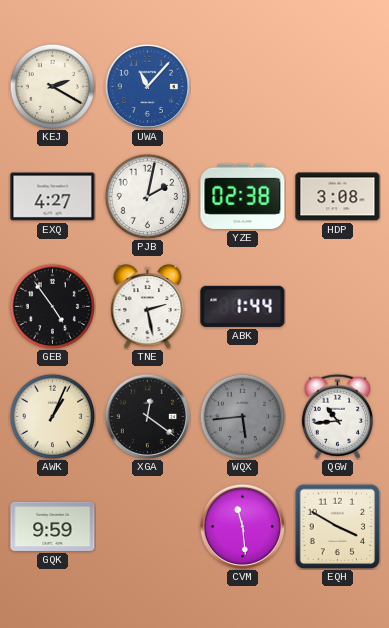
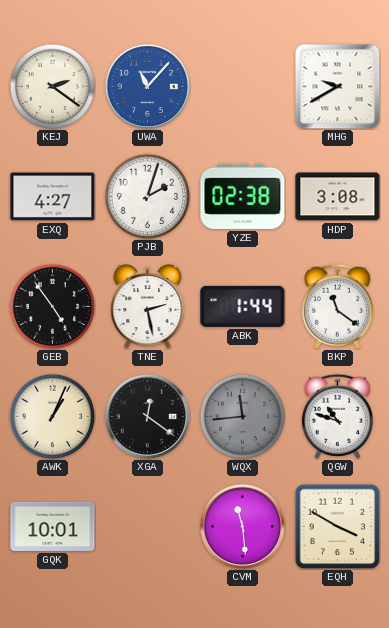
KEJ: 2:20 -> 2:21
MHG: none -> 9:40
PJB: 2:02 -> 2:03
BKP: none -> 11:21
WQX: 5:44 -> 11:44
QGW: 10:44 -> 10:48
GQK: 9:59 -> 10:01
